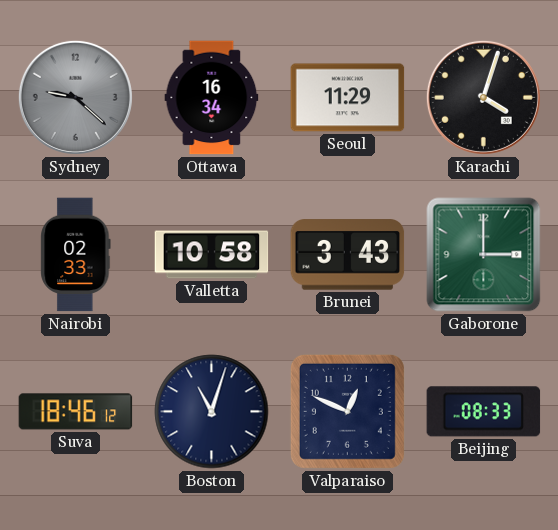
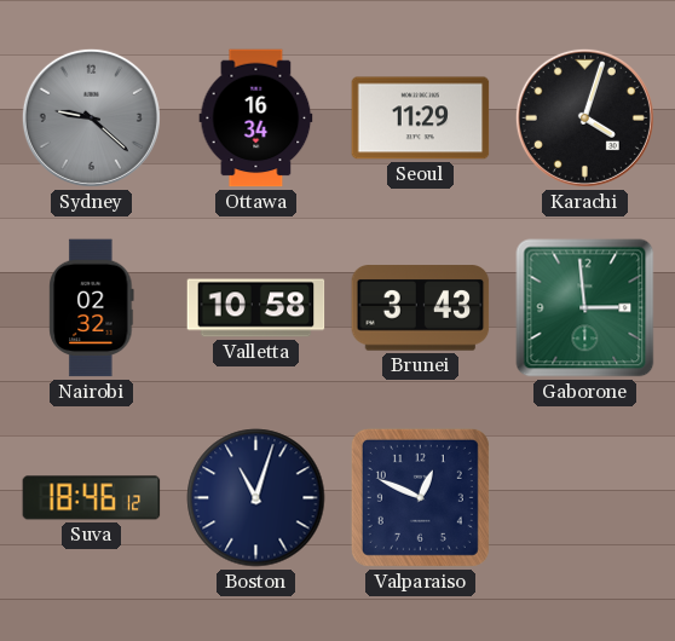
Nairobi: 02:33 -> 02:32
Gaborone: 3:00 -> 2:59
Beijing: 08:33 -> none
